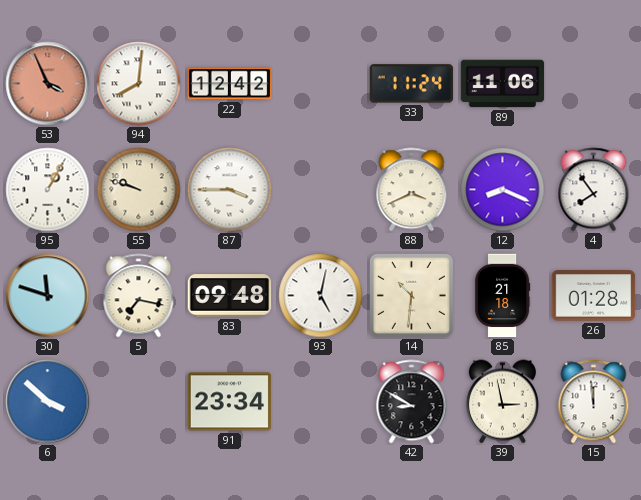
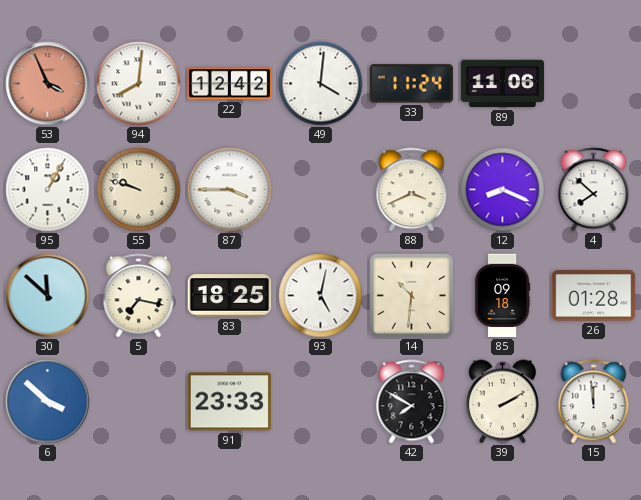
49: none -> 4:01
4: 7:54 -> 7:52
30: 11:48 -> 11:52
83: 09:48 -> 18:25
85: 21:18 -> 09:18
91: 23:34 -> 23:33
42: 8:50 -> 7:50
39: 2:58 -> 2:10
